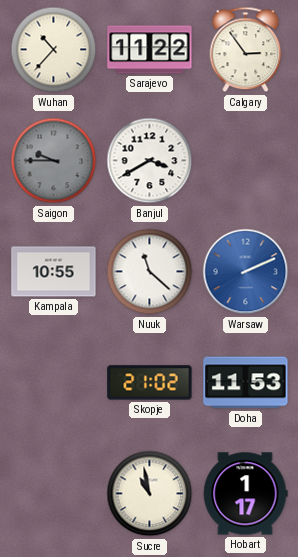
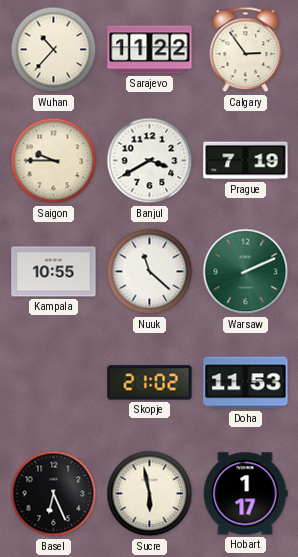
Saigon dial: grey -> cream
Prague: none -> 7:19
Warsaw dial: blue -> green
Basel: none -> 6:26
Sucre: 10:58 -> 5:58
